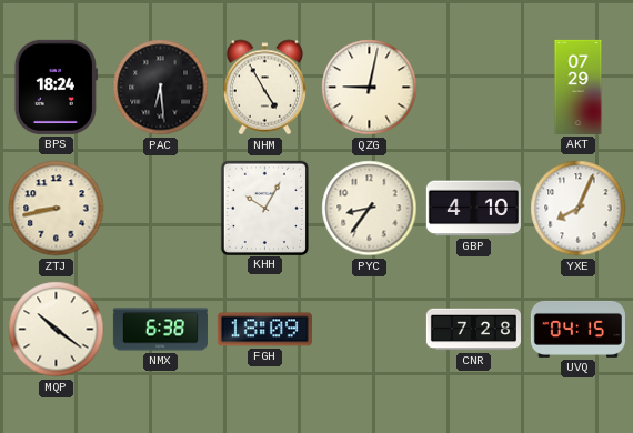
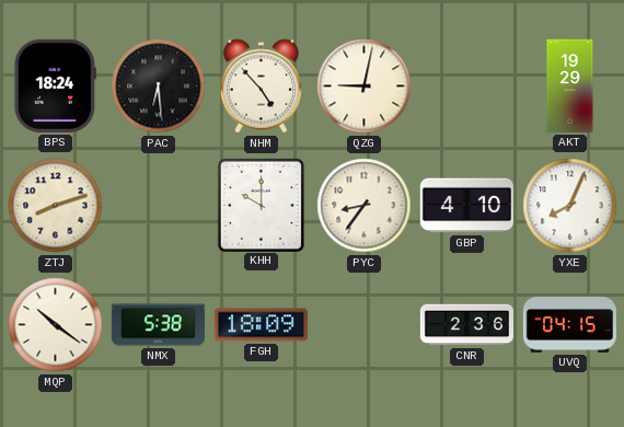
NHM: 4:55 -> 4:53
AKT: 07:29 -> 19:29
ZTJ: 8:43 -> 8:12
KHH: 10:05 -> 10:00
NMX: 6:38 -> 5:38
CNR: 7:28 -> 2:36
